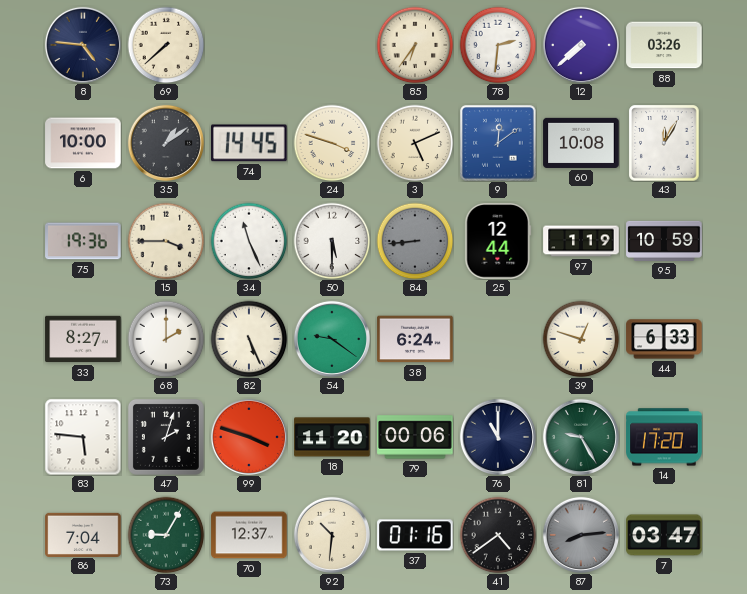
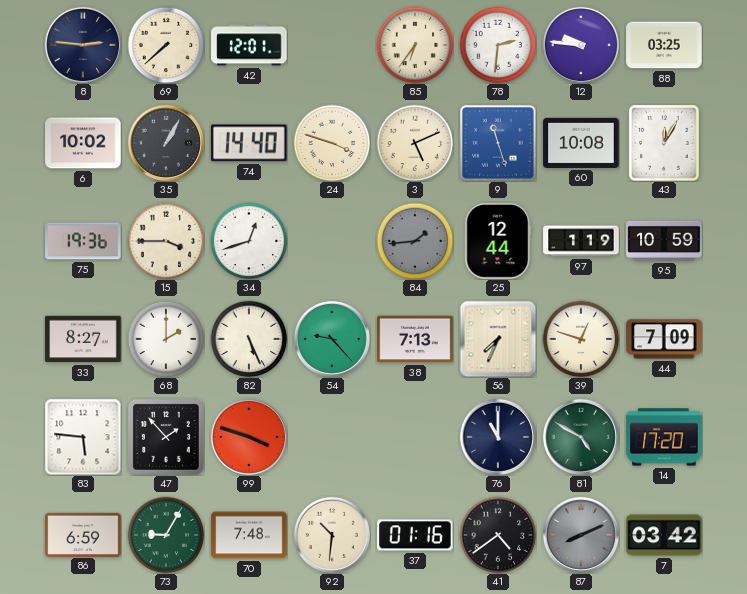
8: 4:46 -> 2:46
42: none -> 12:01
12: 7:38 -> 9:46
88: 03:26 -> 03:25
6: 10:00 -> 10:02
35: 1:09 -> 1:05
74: 14:45 -> 14:40
9: 12:09 -> 11:27
34: 11:26 -> 12:42
50: 5:30 -> none
84: 8:44 -> 1:44
54: 9:21 -> 9:23
38: 6:24 -> 7:13
56: none -> 7:34
44: 6:33 -> 7:09
47: 2:03 -> 1:53
18: 11:20 -> none
79: 00:06 -> none
81: 9:25 -> 4:50
86: 7:04 -> 6:59
70: 12:37 -> 7:48
87: 8:14 -> 8:11
7: 03:47 -> 03:42
